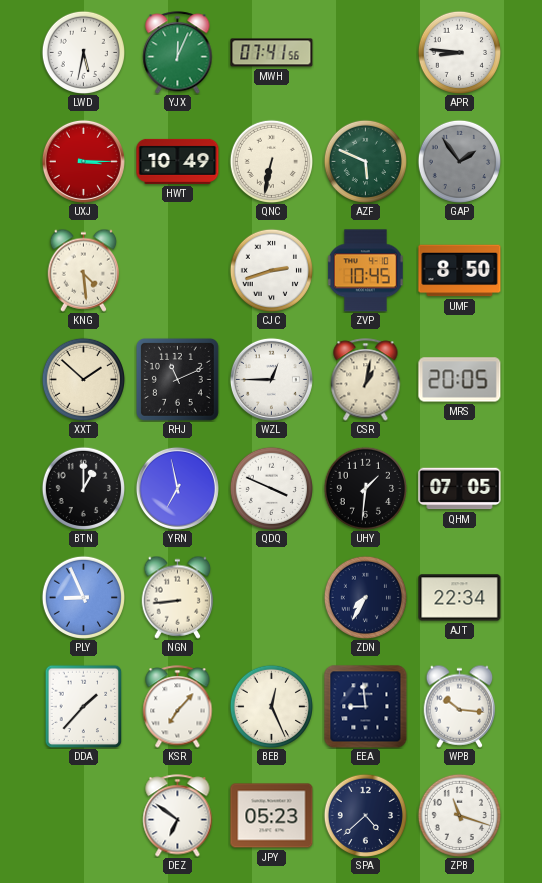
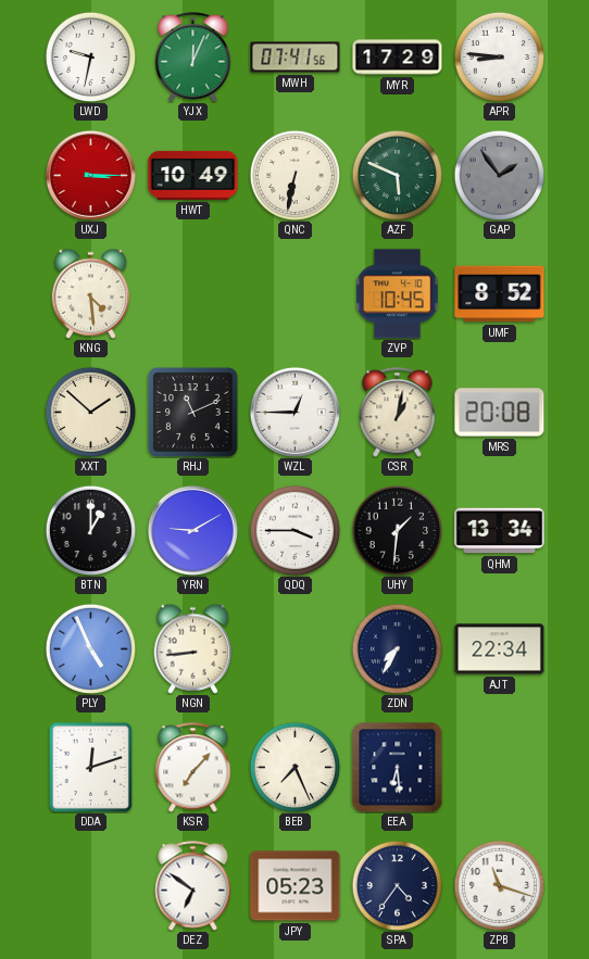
LWD: 5:32 -> 9:32
MYR: none -> 17:29
CJC: 2:42 -> none
UMF: 8:50 -> 8:52
MRS: 20:05 -> 20:08
YRN: 6:58 -> 9:10
QDQ: 3:49 -> 3:45
QHM: 07:05 -> 13:34
PLY: 8:56 -> 4:56
DDA: 1:37 -> 12:12
BEB: 12:26 -> 7:26
EEA: 8:59 -> 6:29
WPB: 10:16 -> none
SPA: 4:38 -> 4:36
